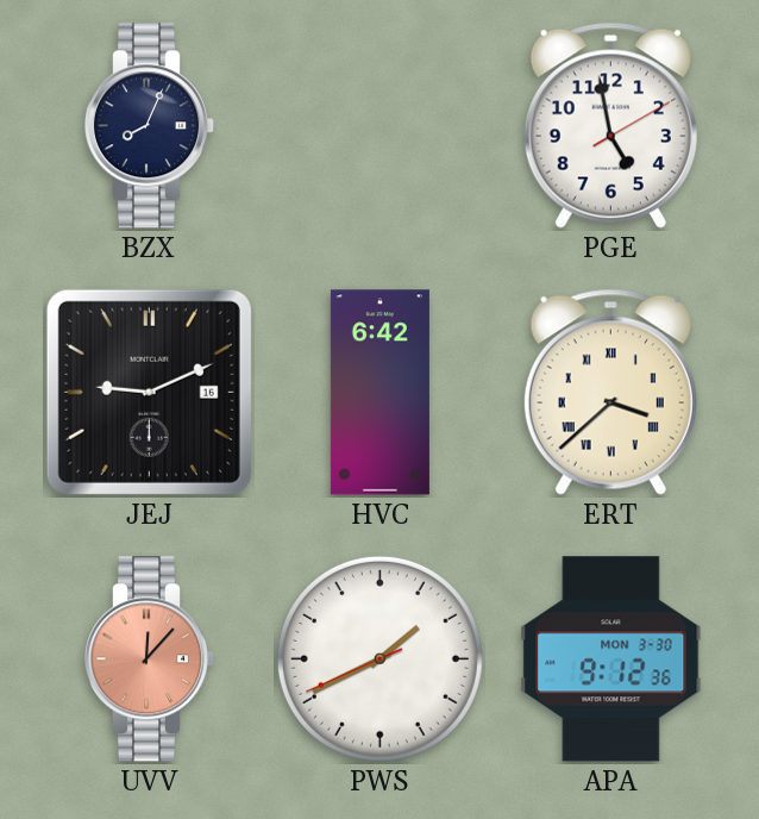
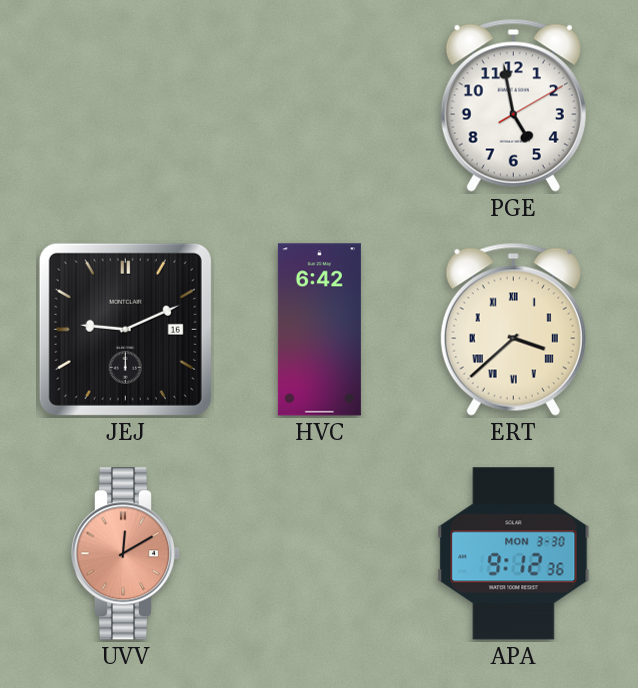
BZX: 8:04 -> none
UVV: 12:07 -> 12:10
PWS: 1:40 -> none
